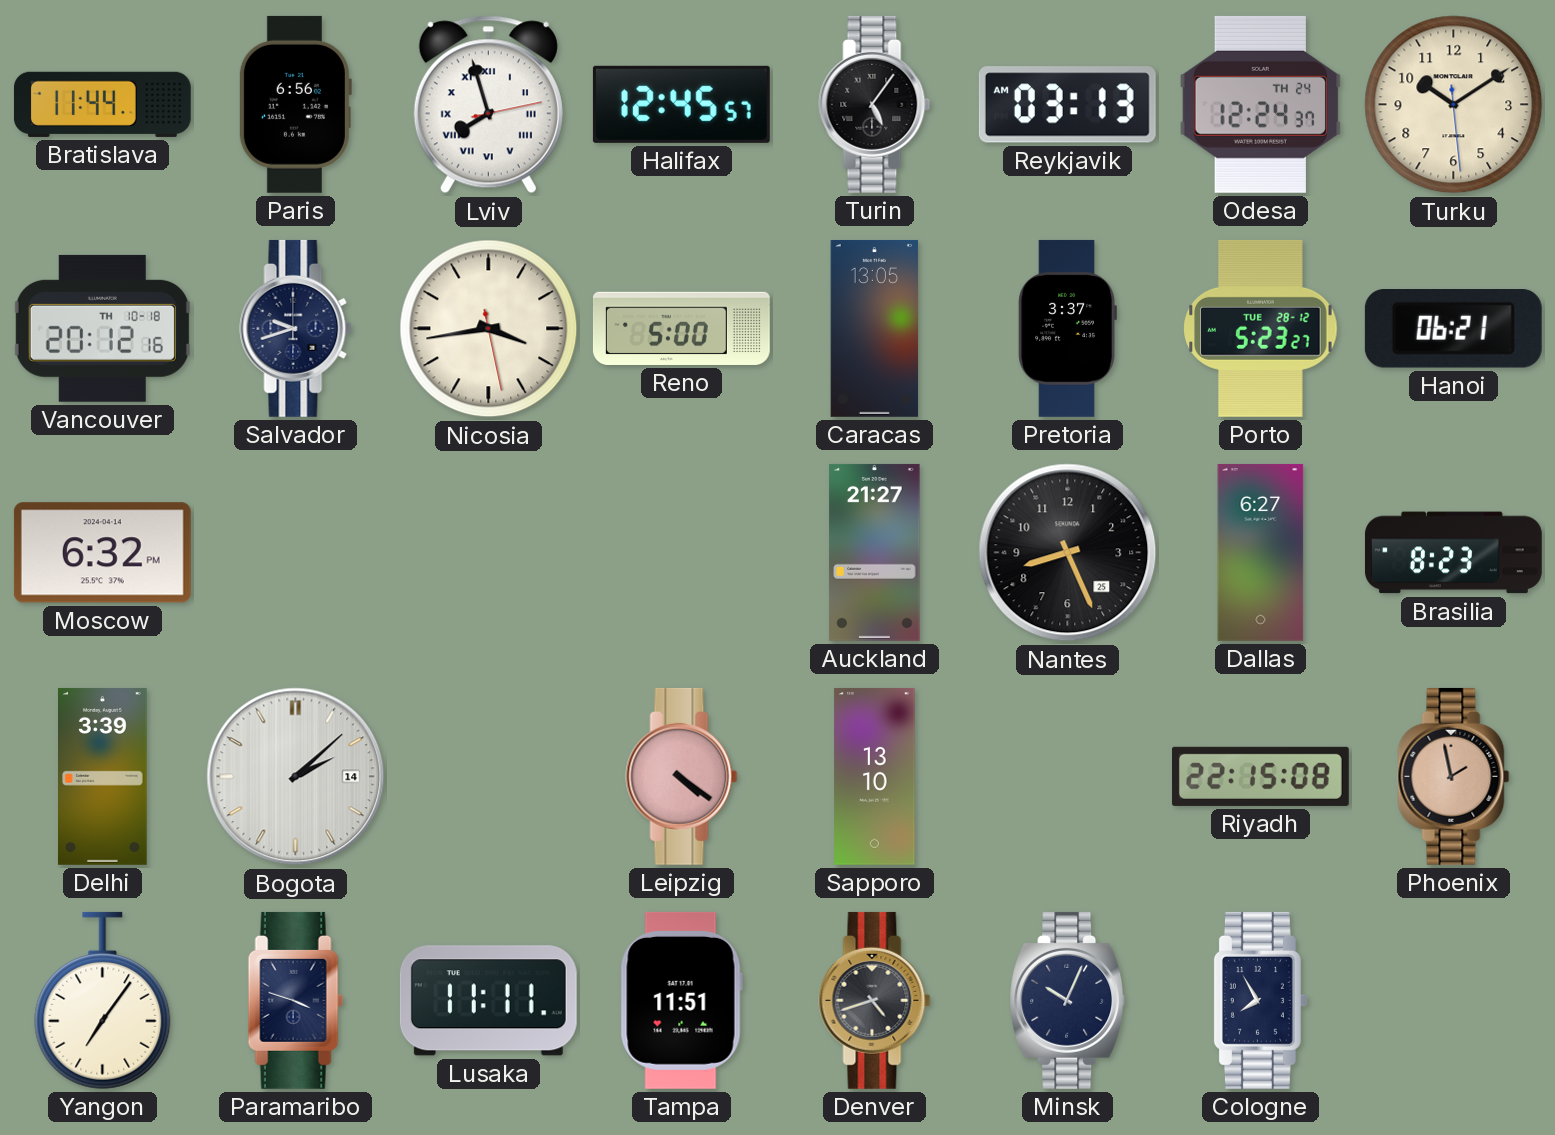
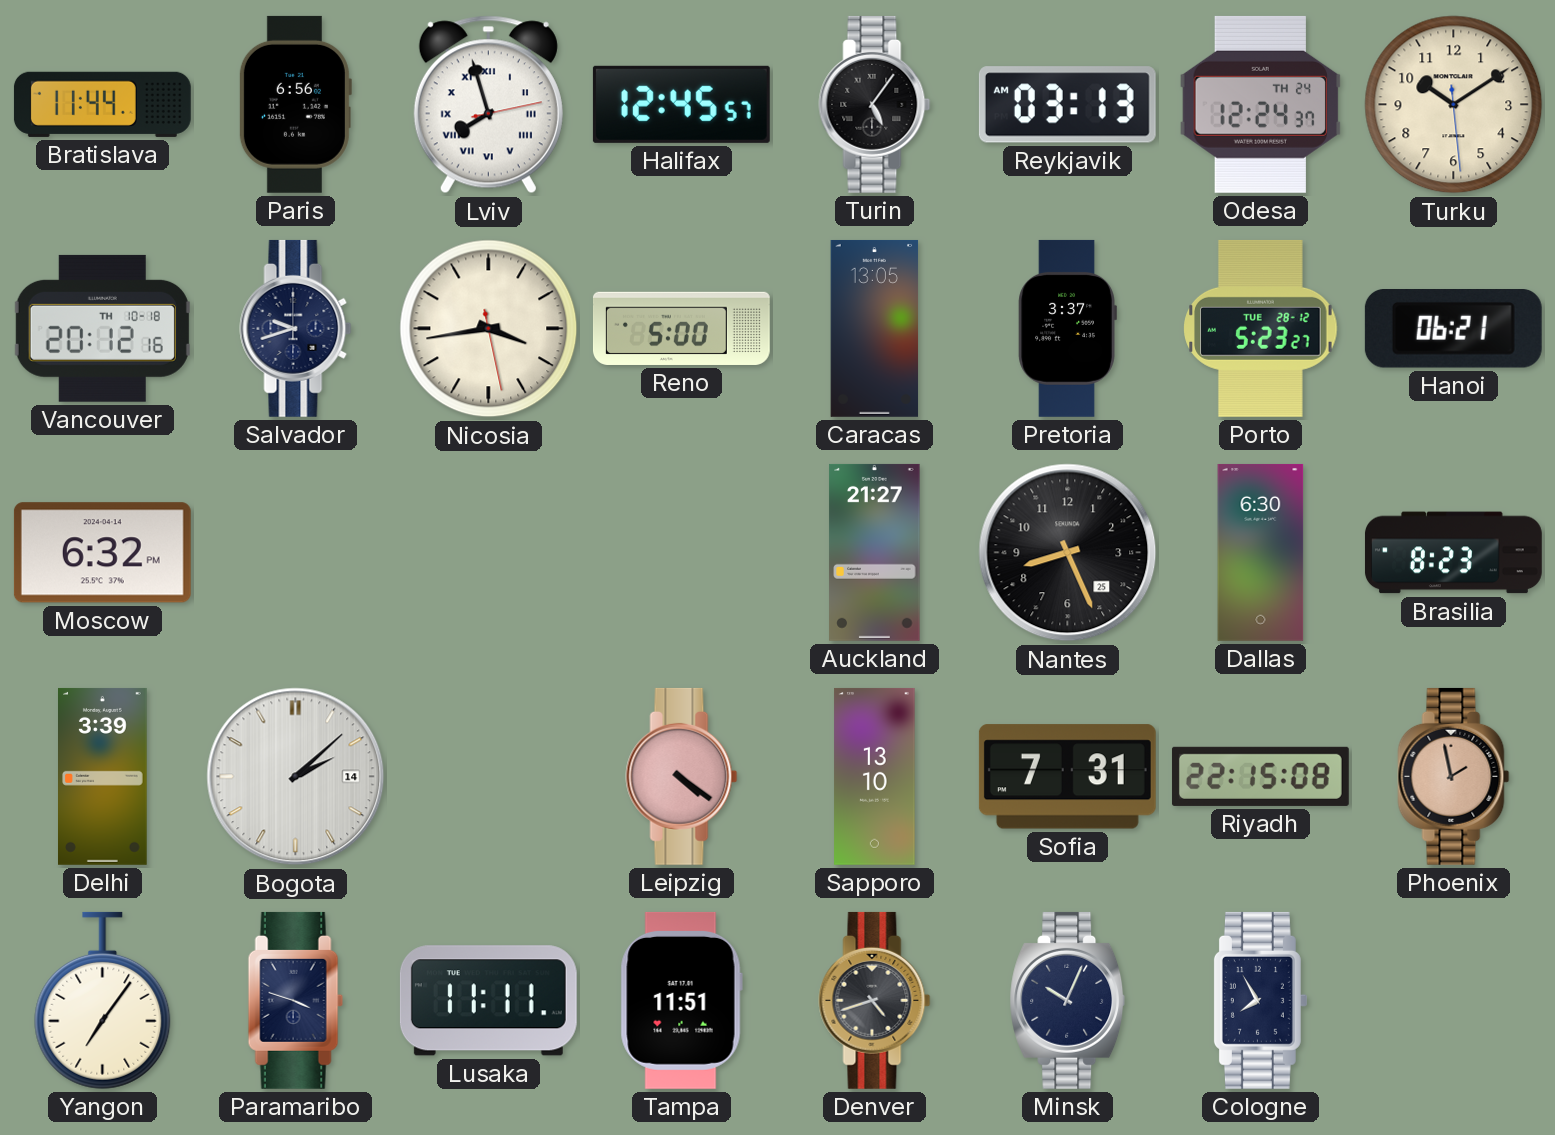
Dallas: 6:27 -> 6:30
Sofia: none -> 7:31
